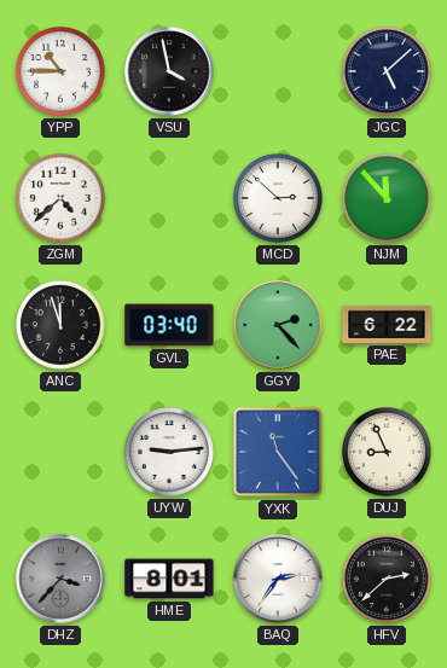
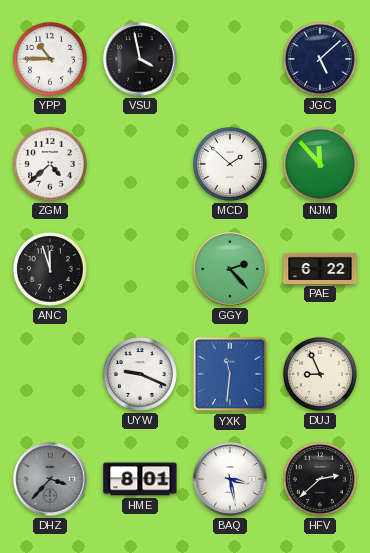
MCD: 2:52 -> 1:52
GVL: 03:40 -> none
UYW: 9:14 -> 9:19
YXK: 11:24 -> 11:31
BAQ: 2:36 -> 3:28
